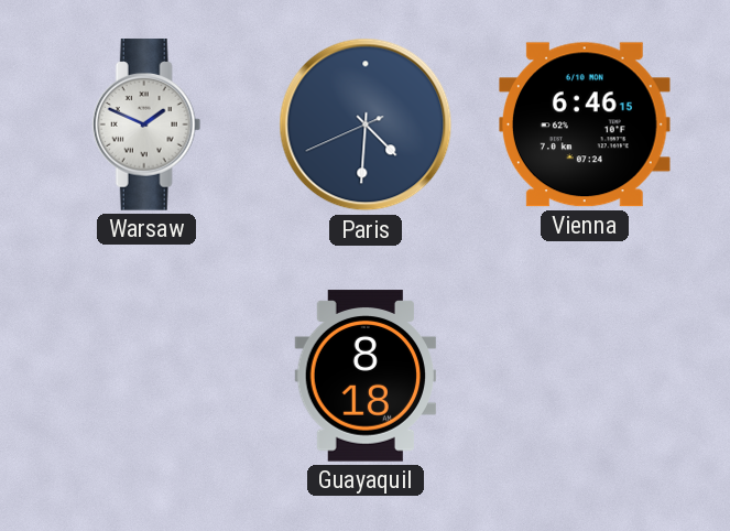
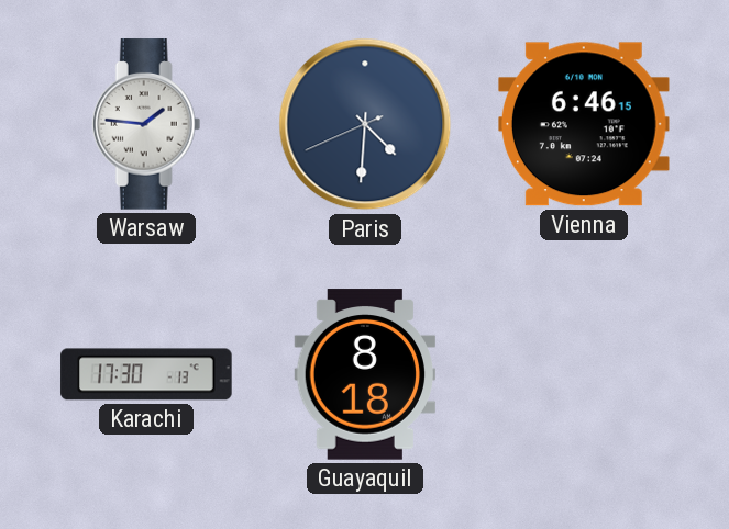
Warsaw: 1:49 -> 1:46
Karachi: none -> 17:30
